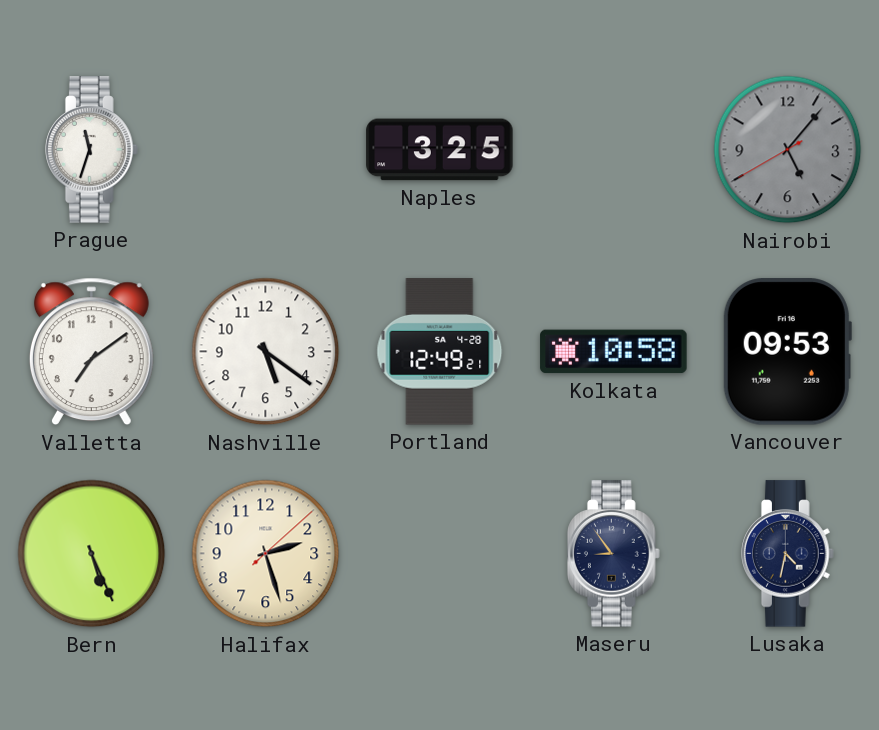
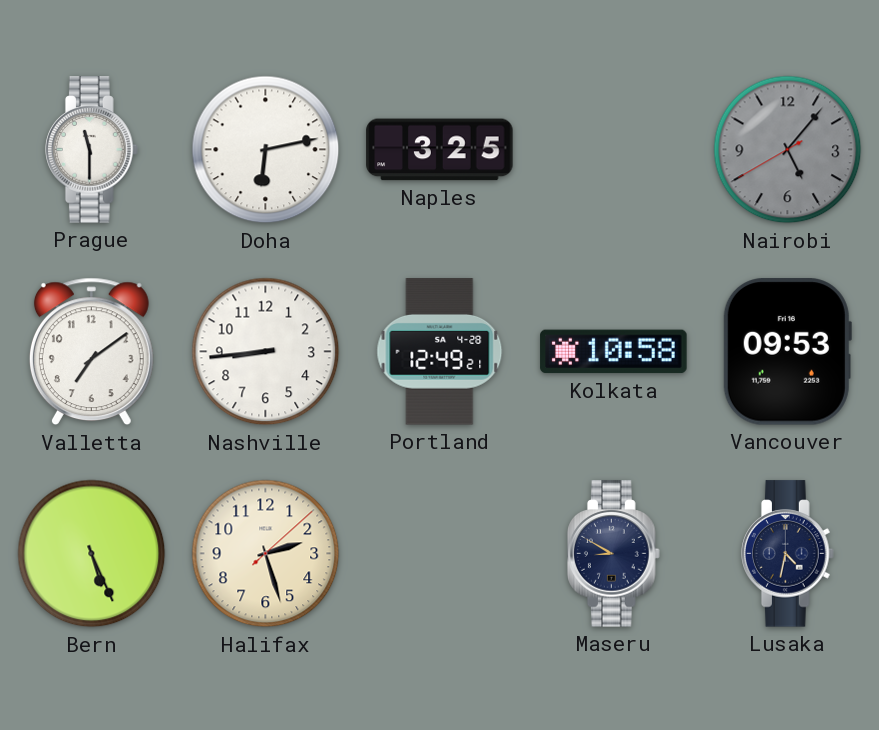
Prague: 11:33 -> 11:30
Doha: none -> 6:13
Nashville: 5:21 -> 8:44
Maseru: 8:54 -> 8:50
